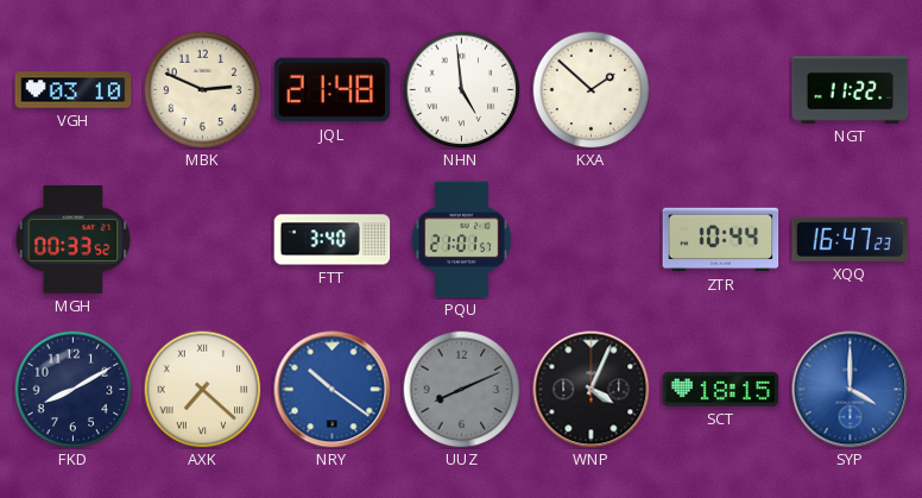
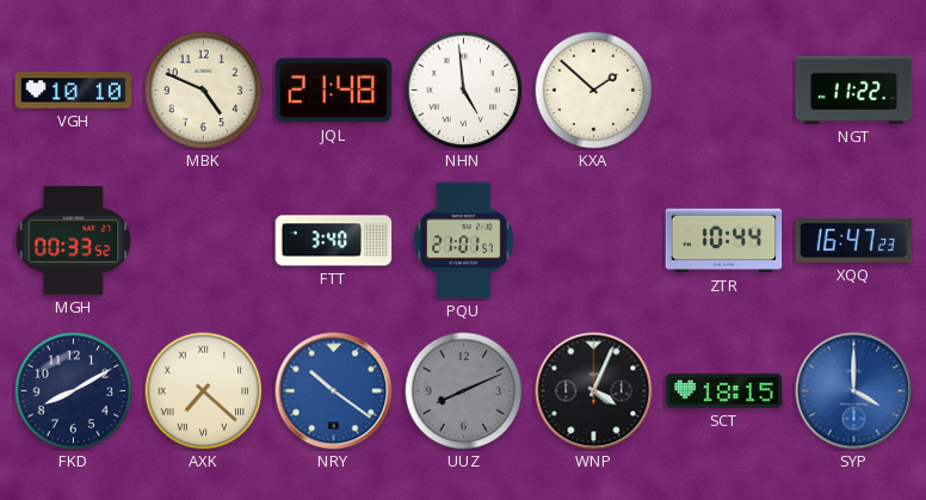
VGH: 03:10 -> 10:10
MBK: 2:49 -> 4:49
